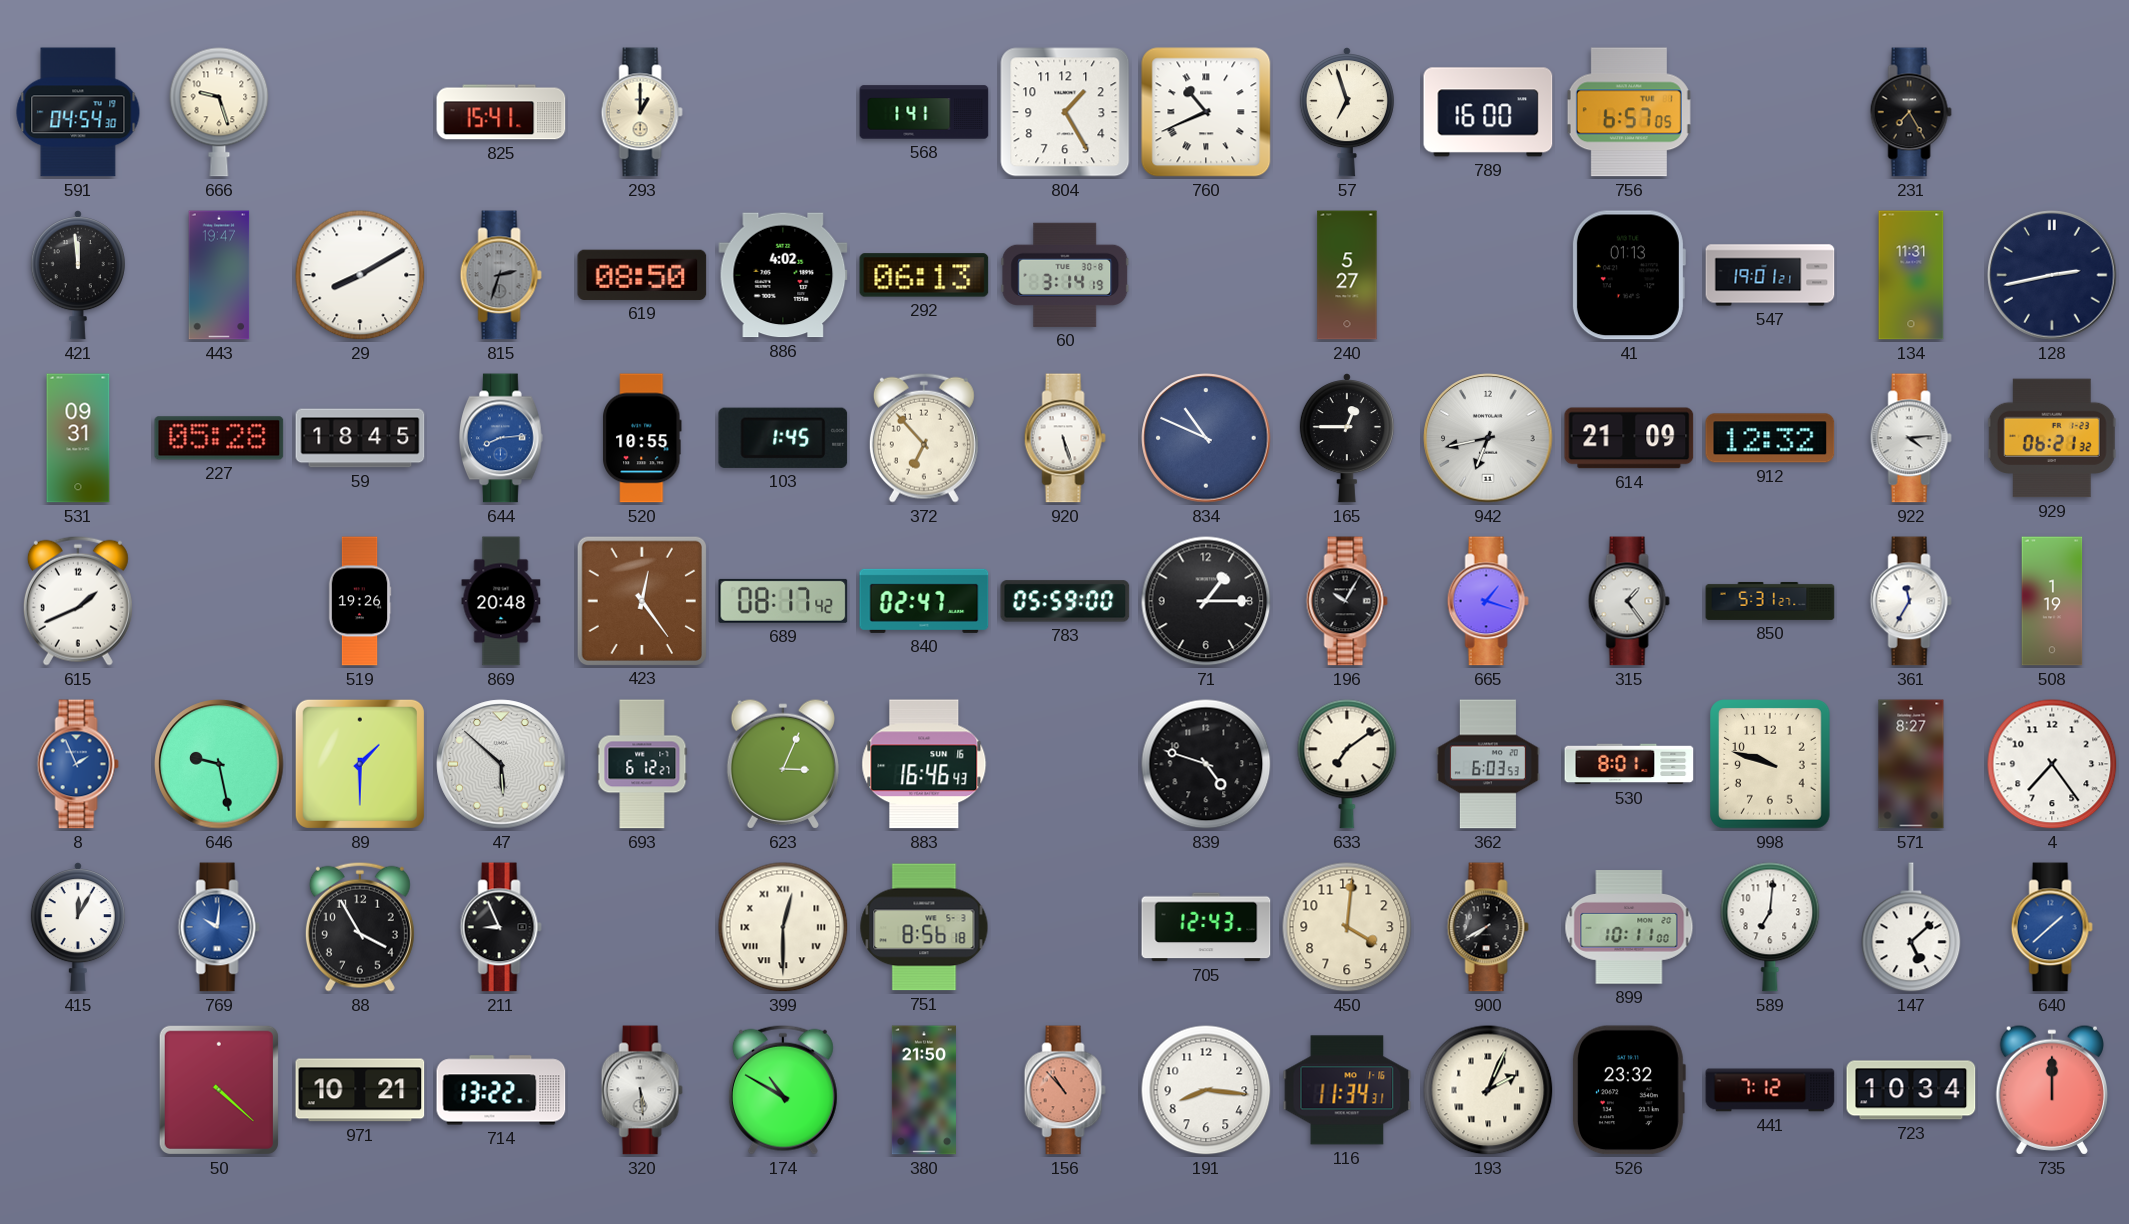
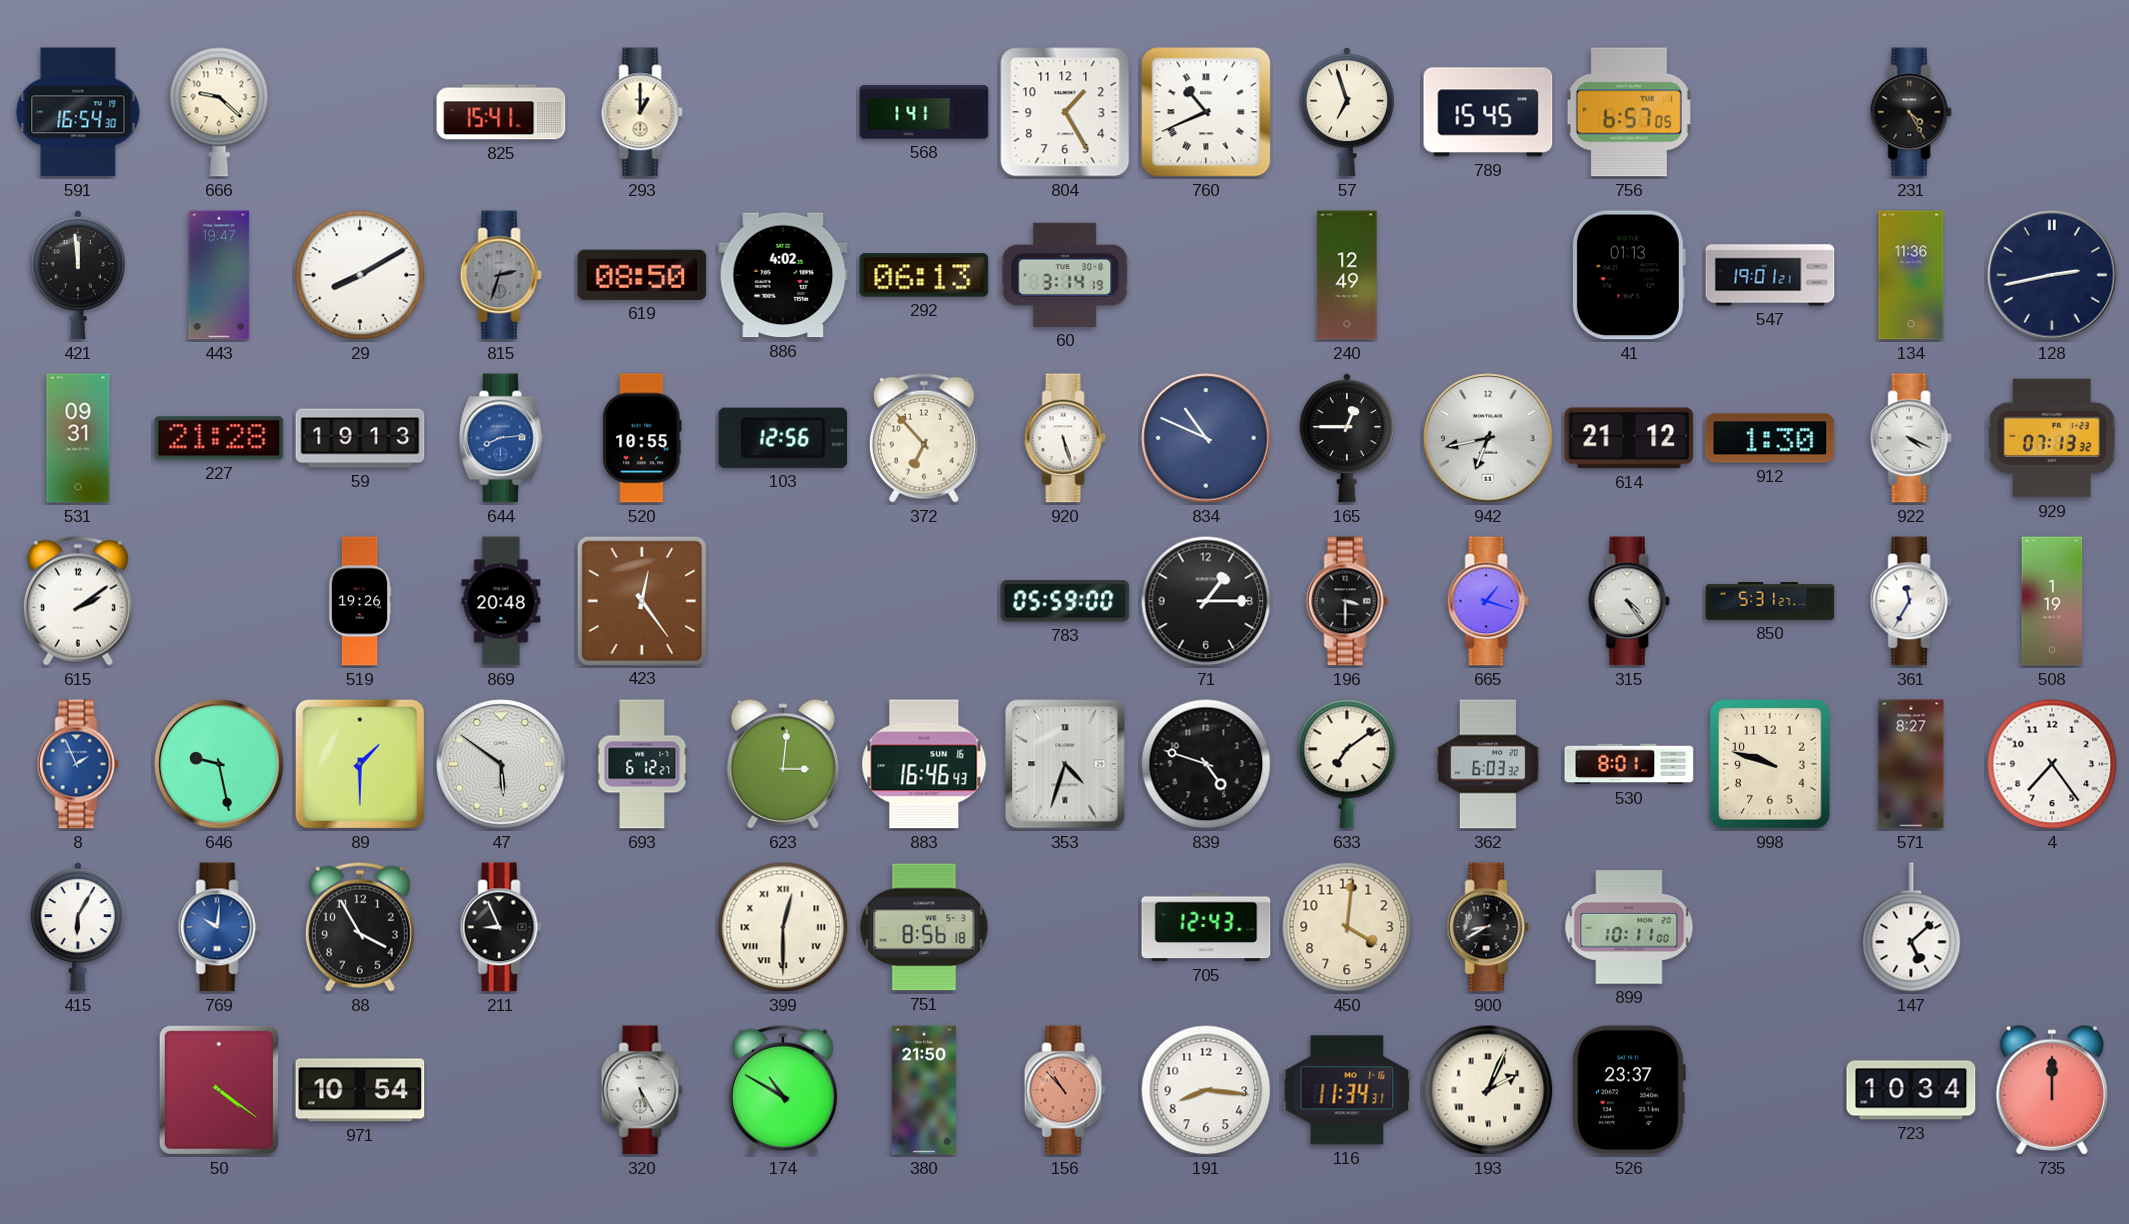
591: 04:54 -> 16:54
666: 9:27 -> 9:22
789: 16:00 -> 15:45
231: 7:25 -> 4:25
240: 5:27 -> 12:49
134: 11:31 -> 11:36
227: 05:28 -> 21:28
59: 18:45 -> 19:13
103: 1:45 -> 12:56
614: 21:09 -> 21:12
912: 12:32 -> 1:30
922: 4:14 -> 4:19
929: 06:21 -> 07:13
615: 1:41 -> 2:09
689: 08:17 -> none
840: 02:47 -> none
196: 10:05 -> 3:30
315: 1:24 -> 4:24
47: 5:52 -> 5:51
623: 3:04 -> 3:01
353: none -> 4:33
362: 6:03:53 -> 6:03:32
415: 12:05 -> 6:05
900: 7:40 -> 8:40
589: 7:01 -> none
640: 1:38 -> none
50: 4:22 -> 4:21
971: 10:21 -> 10:54
714: 13:22 -> none
320: 5:29 -> 5:25
526: 23:32 -> 23:37
441: 7:12 -> none
